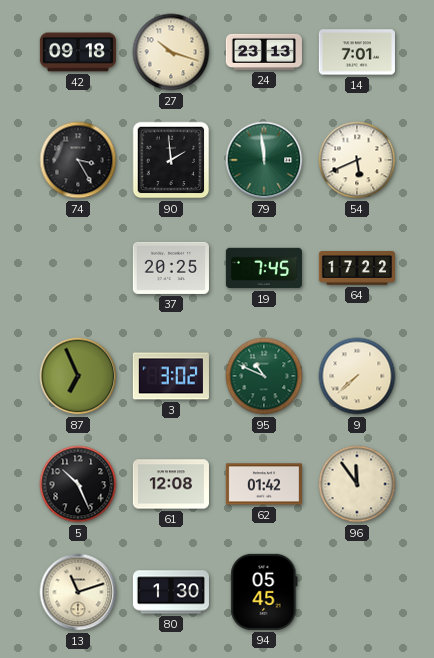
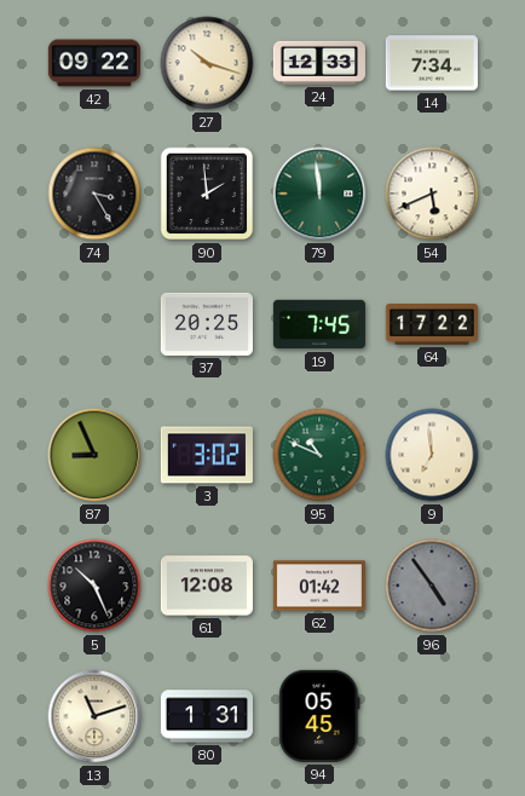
42: 09:18 -> 09:22
24: 23:13 -> 12:33
14: 7:01 -> 7:34
87: 6:56 -> 8:56
9: 7:38 -> 6:59
96: 11:54 -> 4:54
96 dial: cream -> grey
80: 1:30 -> 1:31
